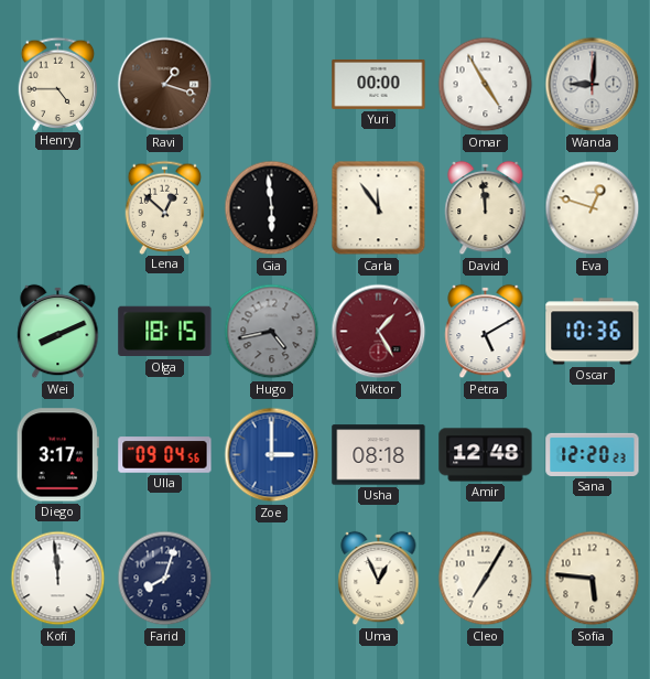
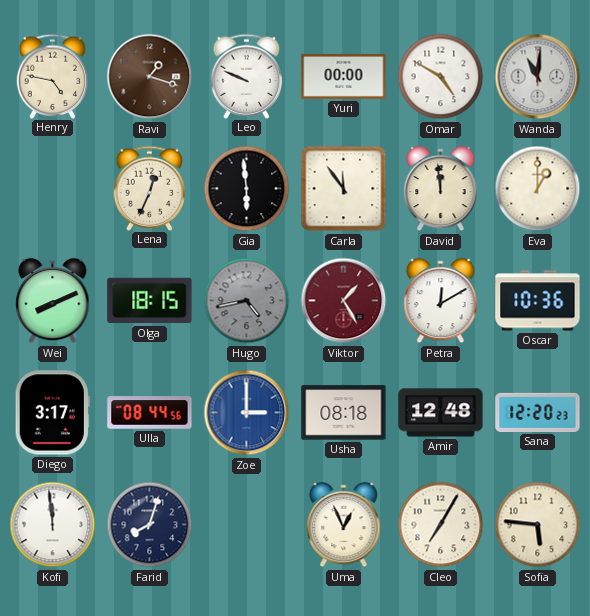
Henry: 4:45 -> 4:47
Leo: none -> 9:49
Omar: 4:55 -> 4:50
Wanda: 9:01 -> 11:01
Lena: 12:52 -> 12:34
Eva: 12:48 -> 1:00
Petra: 5:10 -> 12:10
Ulla: 09:04 -> 08:44
